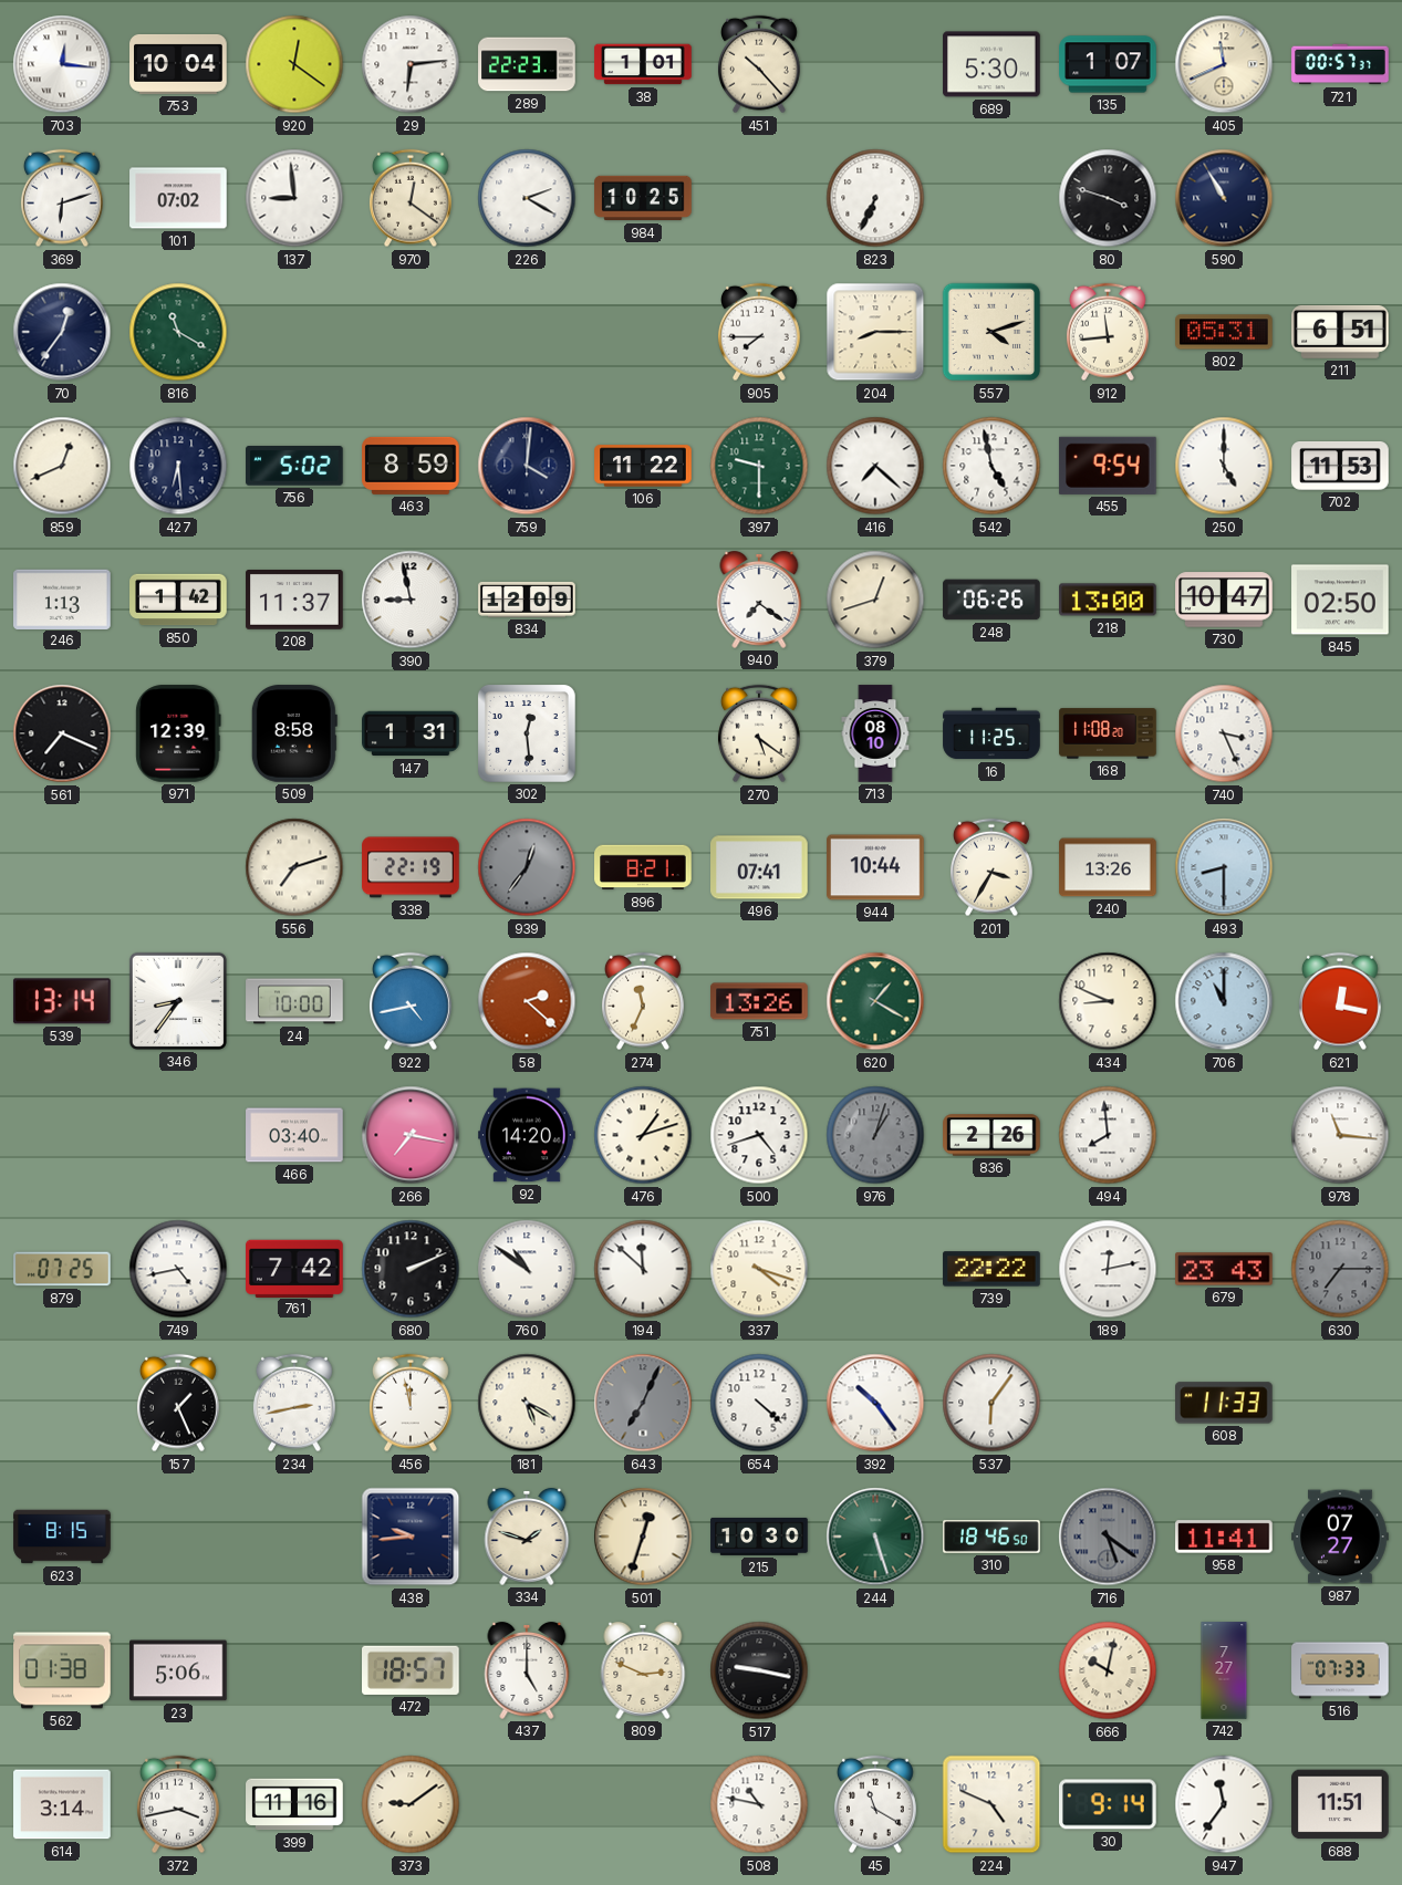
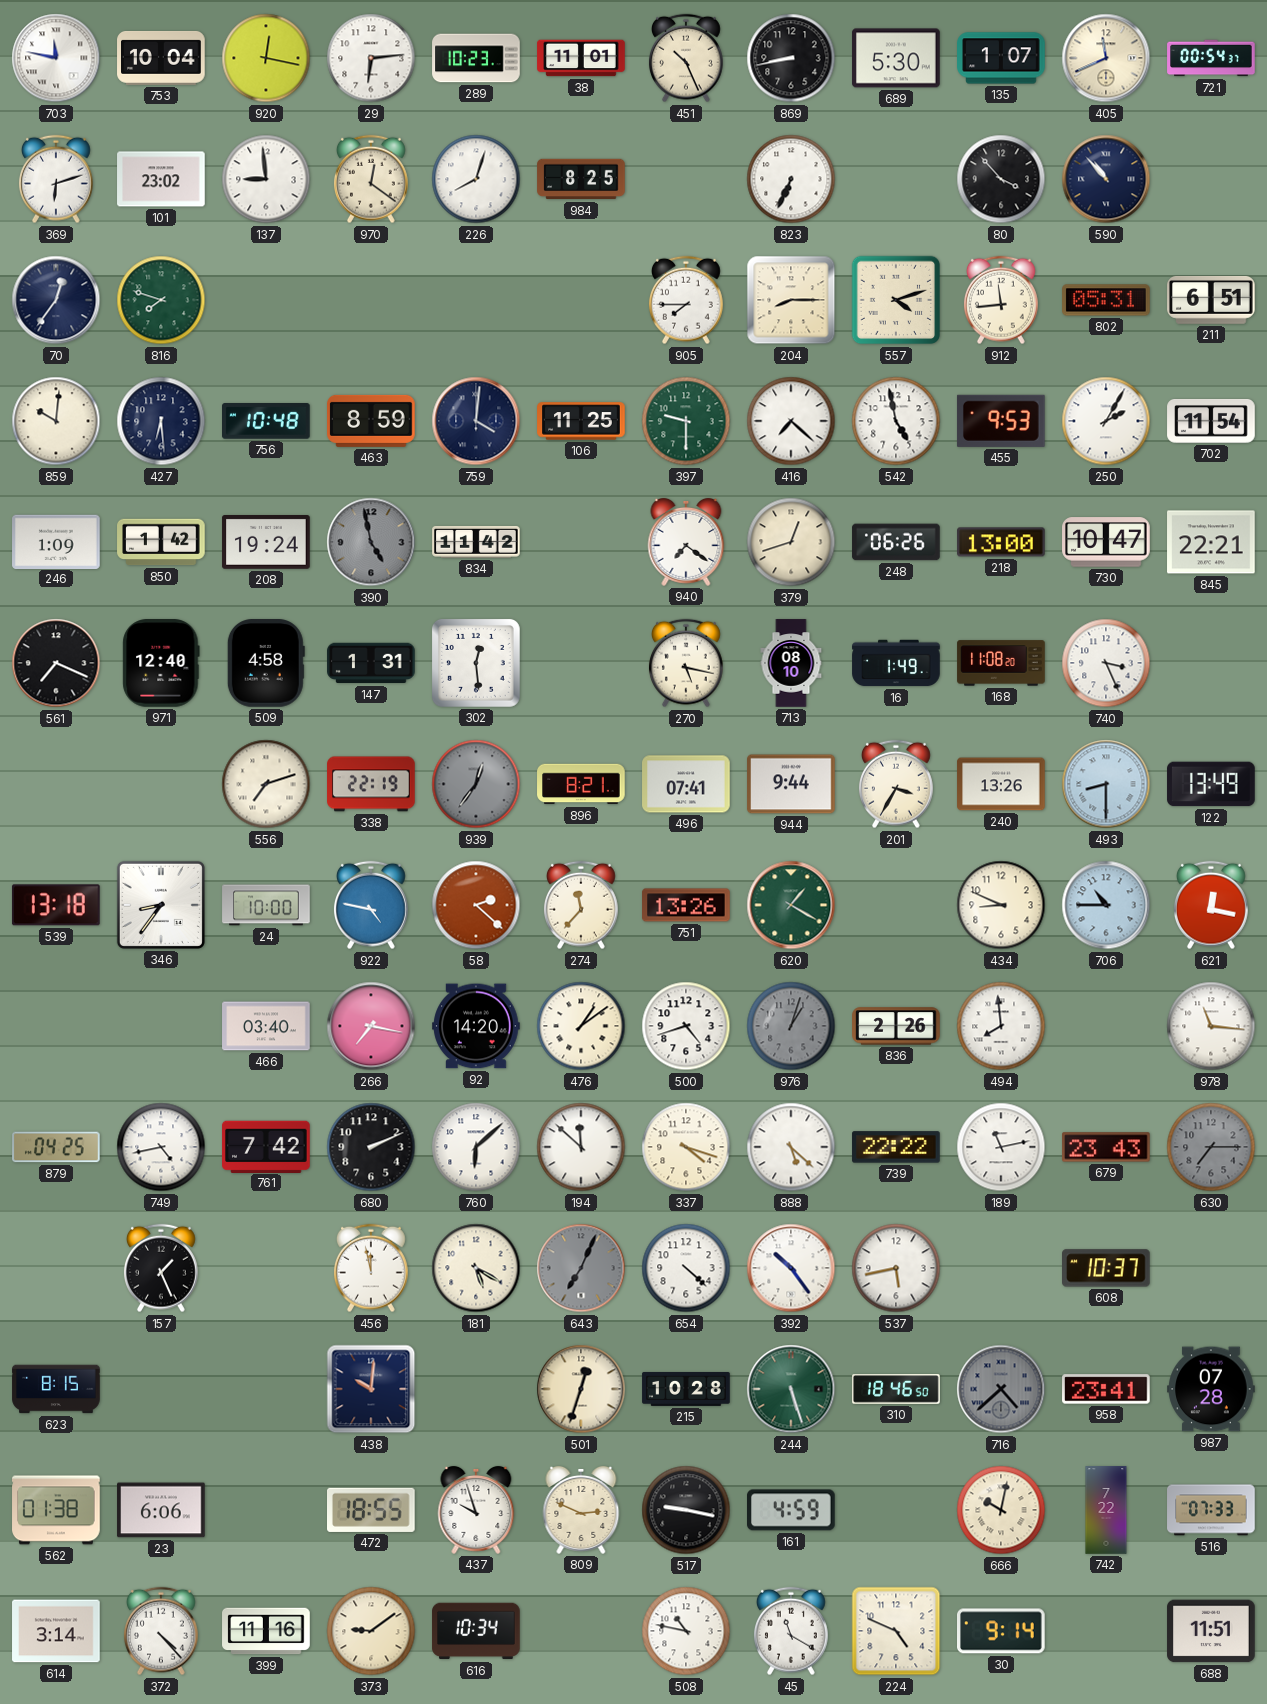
703: 12:16 -> 11:47
920: 12:21 -> 12:17
289: 22:23 -> 10:23
38: 1:01 -> 11:01
451: 10:23 -> 10:26
869: none -> 8:43
721: 00:57 -> 00:54
101: 07:02 -> 23:02
226: 2:20 -> 8:03
984: 10:25 -> 8:25
80: 3:48 -> 3:53
590: 10:55 -> 10:53
816: 11:20 -> 7:48
859: 12:41 -> 10:01
756: 5:02 -> 10:48
106: 11:22 -> 11:25
455: 9:54 -> 9:53
250: 5:00 -> 2:05
702: 11:53 -> 11:54
246: 1:13 -> 1:09
208: 11:37 -> 19:24
390: 8:58 -> 4:58
390 dial: white -> grey
834: 12:09 -> 11:42
845: 02:50 -> 22:21
971: 12:39 -> 12:40
509: 8:58 -> 4:58
270: 5:21 -> 5:17
16: 11:25 -> 1:49
944: 10:44 -> 9:44
122: none -> 13:49
539: 13:14 -> 13:18
922: 4:43 -> 4:47
274: 11:34 -> 11:37
706: 11:00 -> 10:45
476: 1:12 -> 1:09
879: 07:25 -> 04:25
760: 10:51 -> 6:08
888: none -> 5:22
189: 12:13 -> 11:13
234: 2:43 -> none
537: 6:06 -> 5:43
608: 11:33 -> 10:37
438: 9:44 -> 10:01
334: 1:48 -> none
215: 10:30 -> 10:28
716: 5:21 -> 4:38
958: 11:41 -> 23:41
987: 07:27 -> 07:28
23: 5:06 -> 6:06
472: 18:57 -> 18:55
437: 5:00 -> 9:57
161: none -> 4:59
742: 7:27 -> 7:22
372: 3:43 -> 4:23
616: none -> 10:34
947: 11:36 -> none
